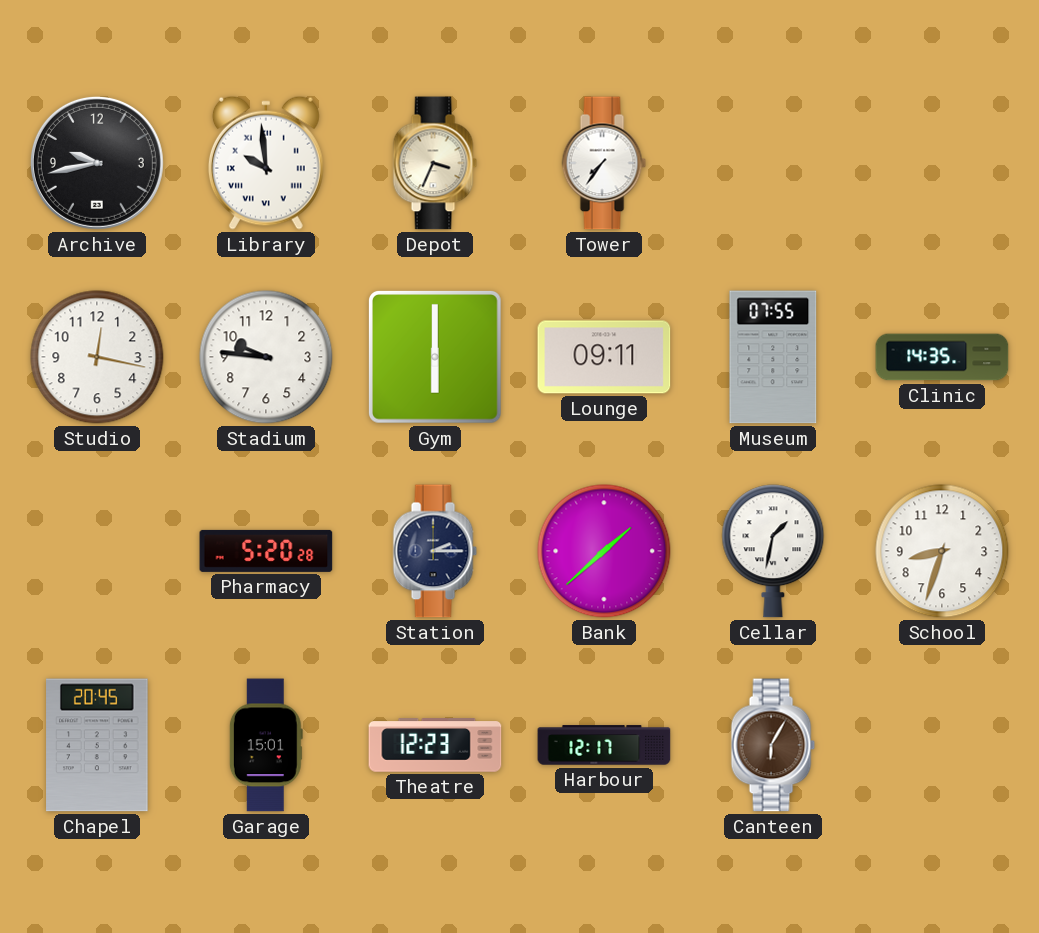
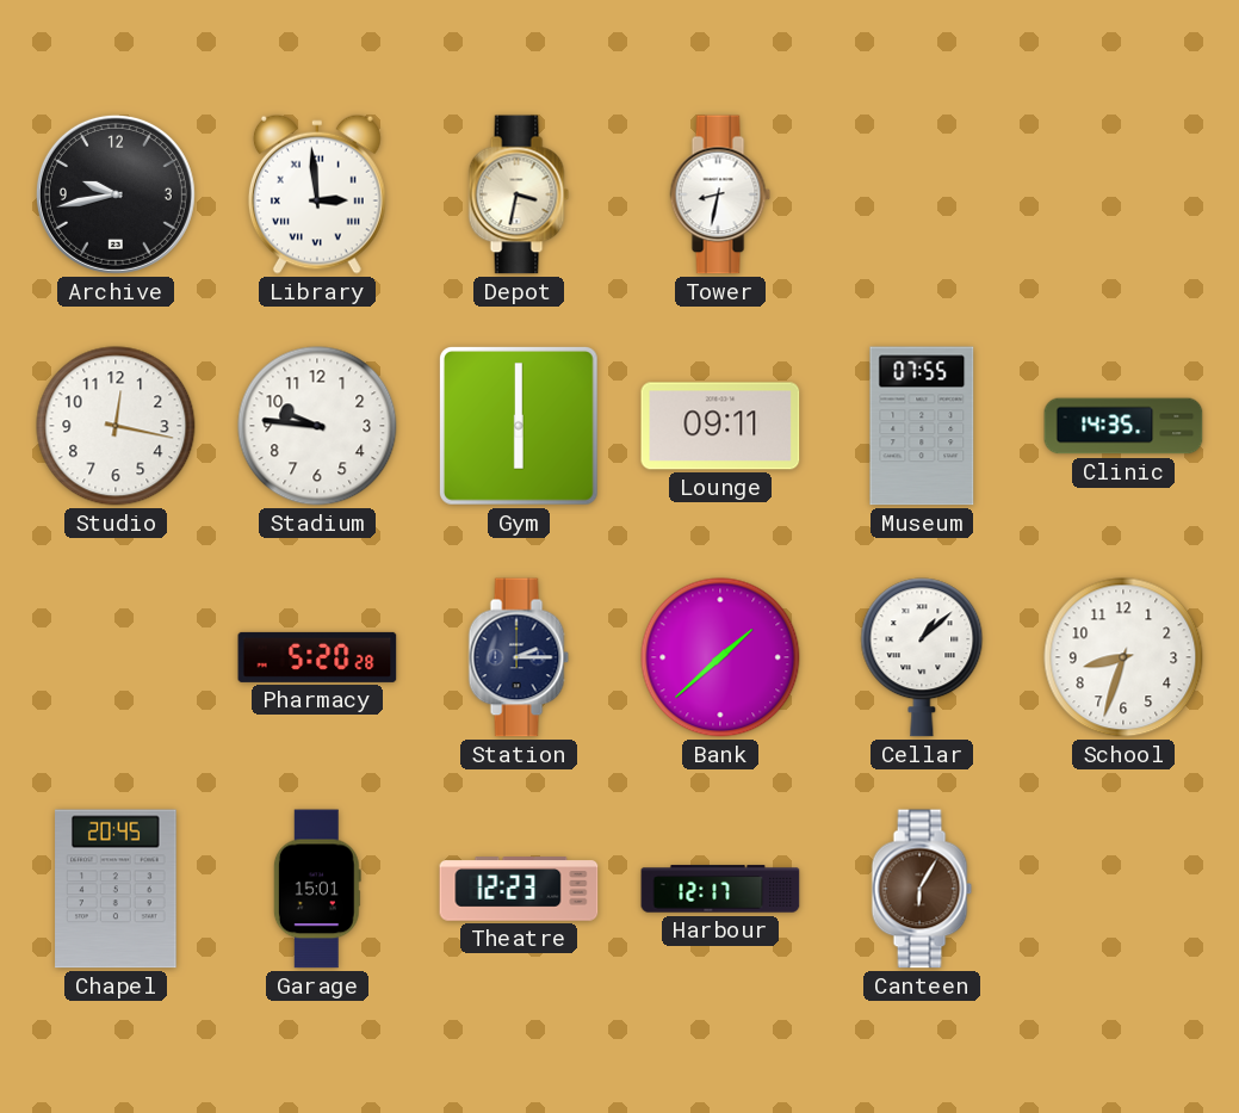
Library: 9:59 -> 2:59
Depot: 3:34 -> 3:32
Tower: 7:36 -> 8:32
Cellar: 1:32 -> 1:08
